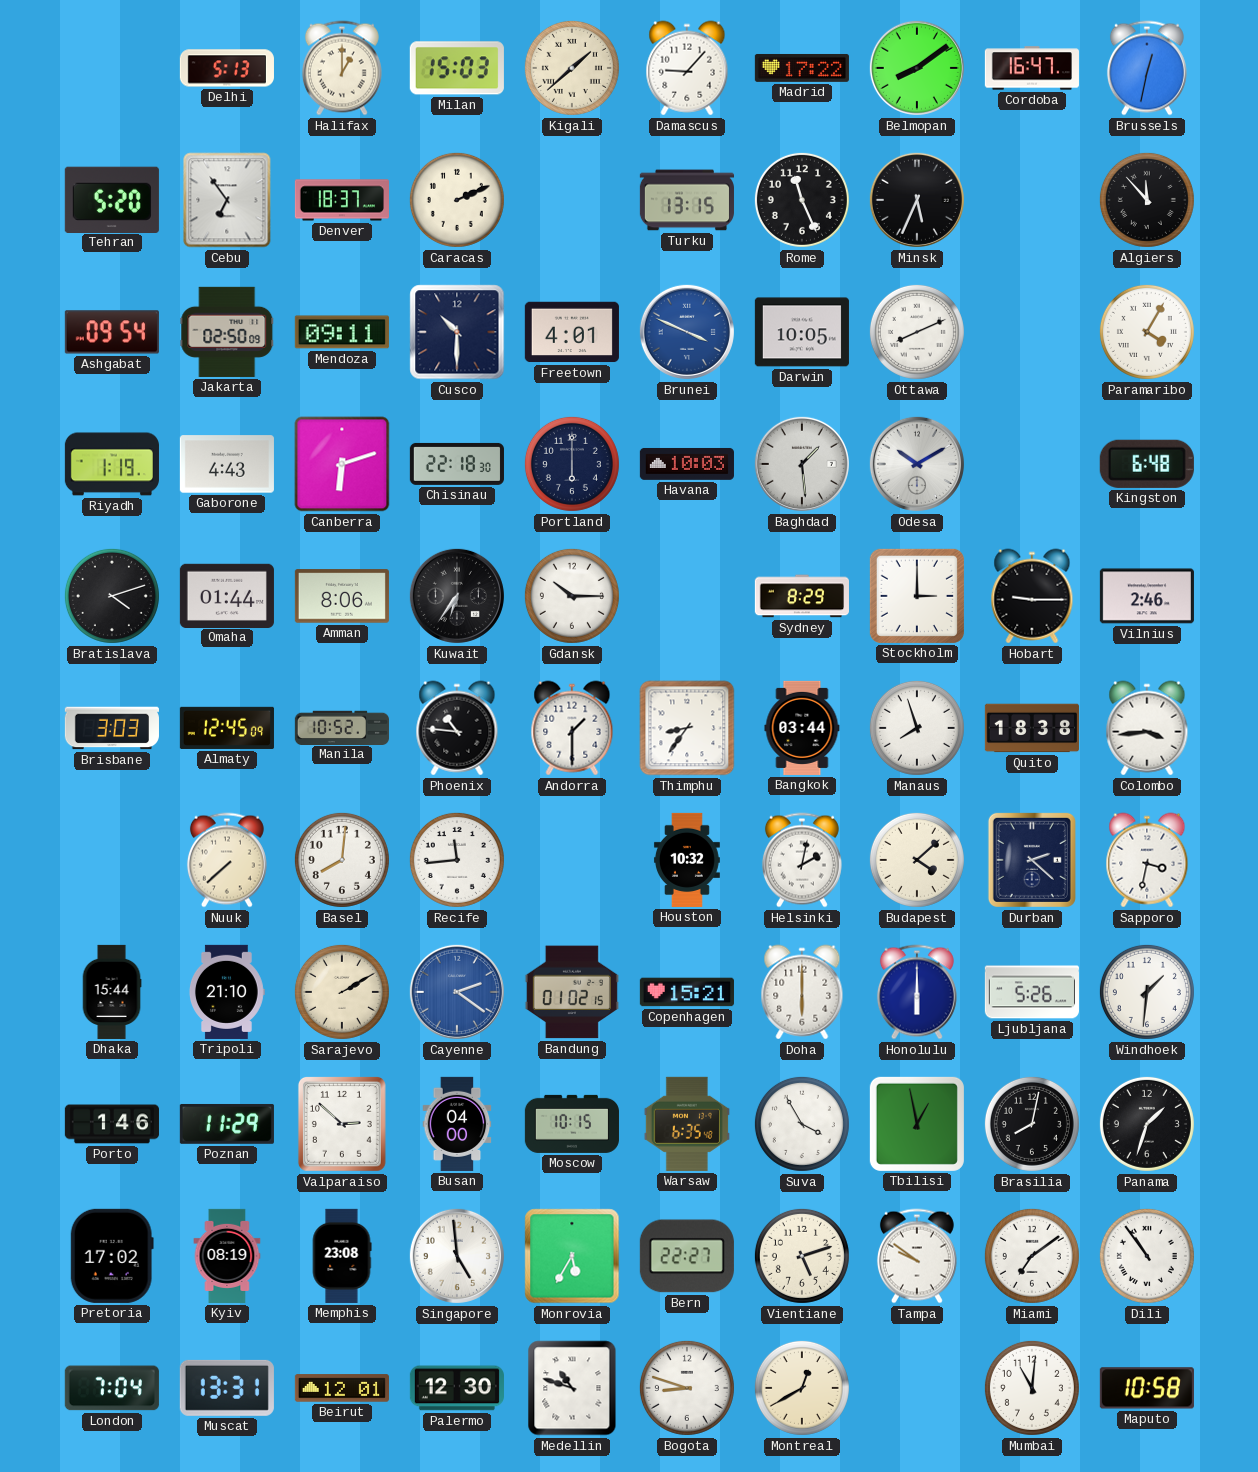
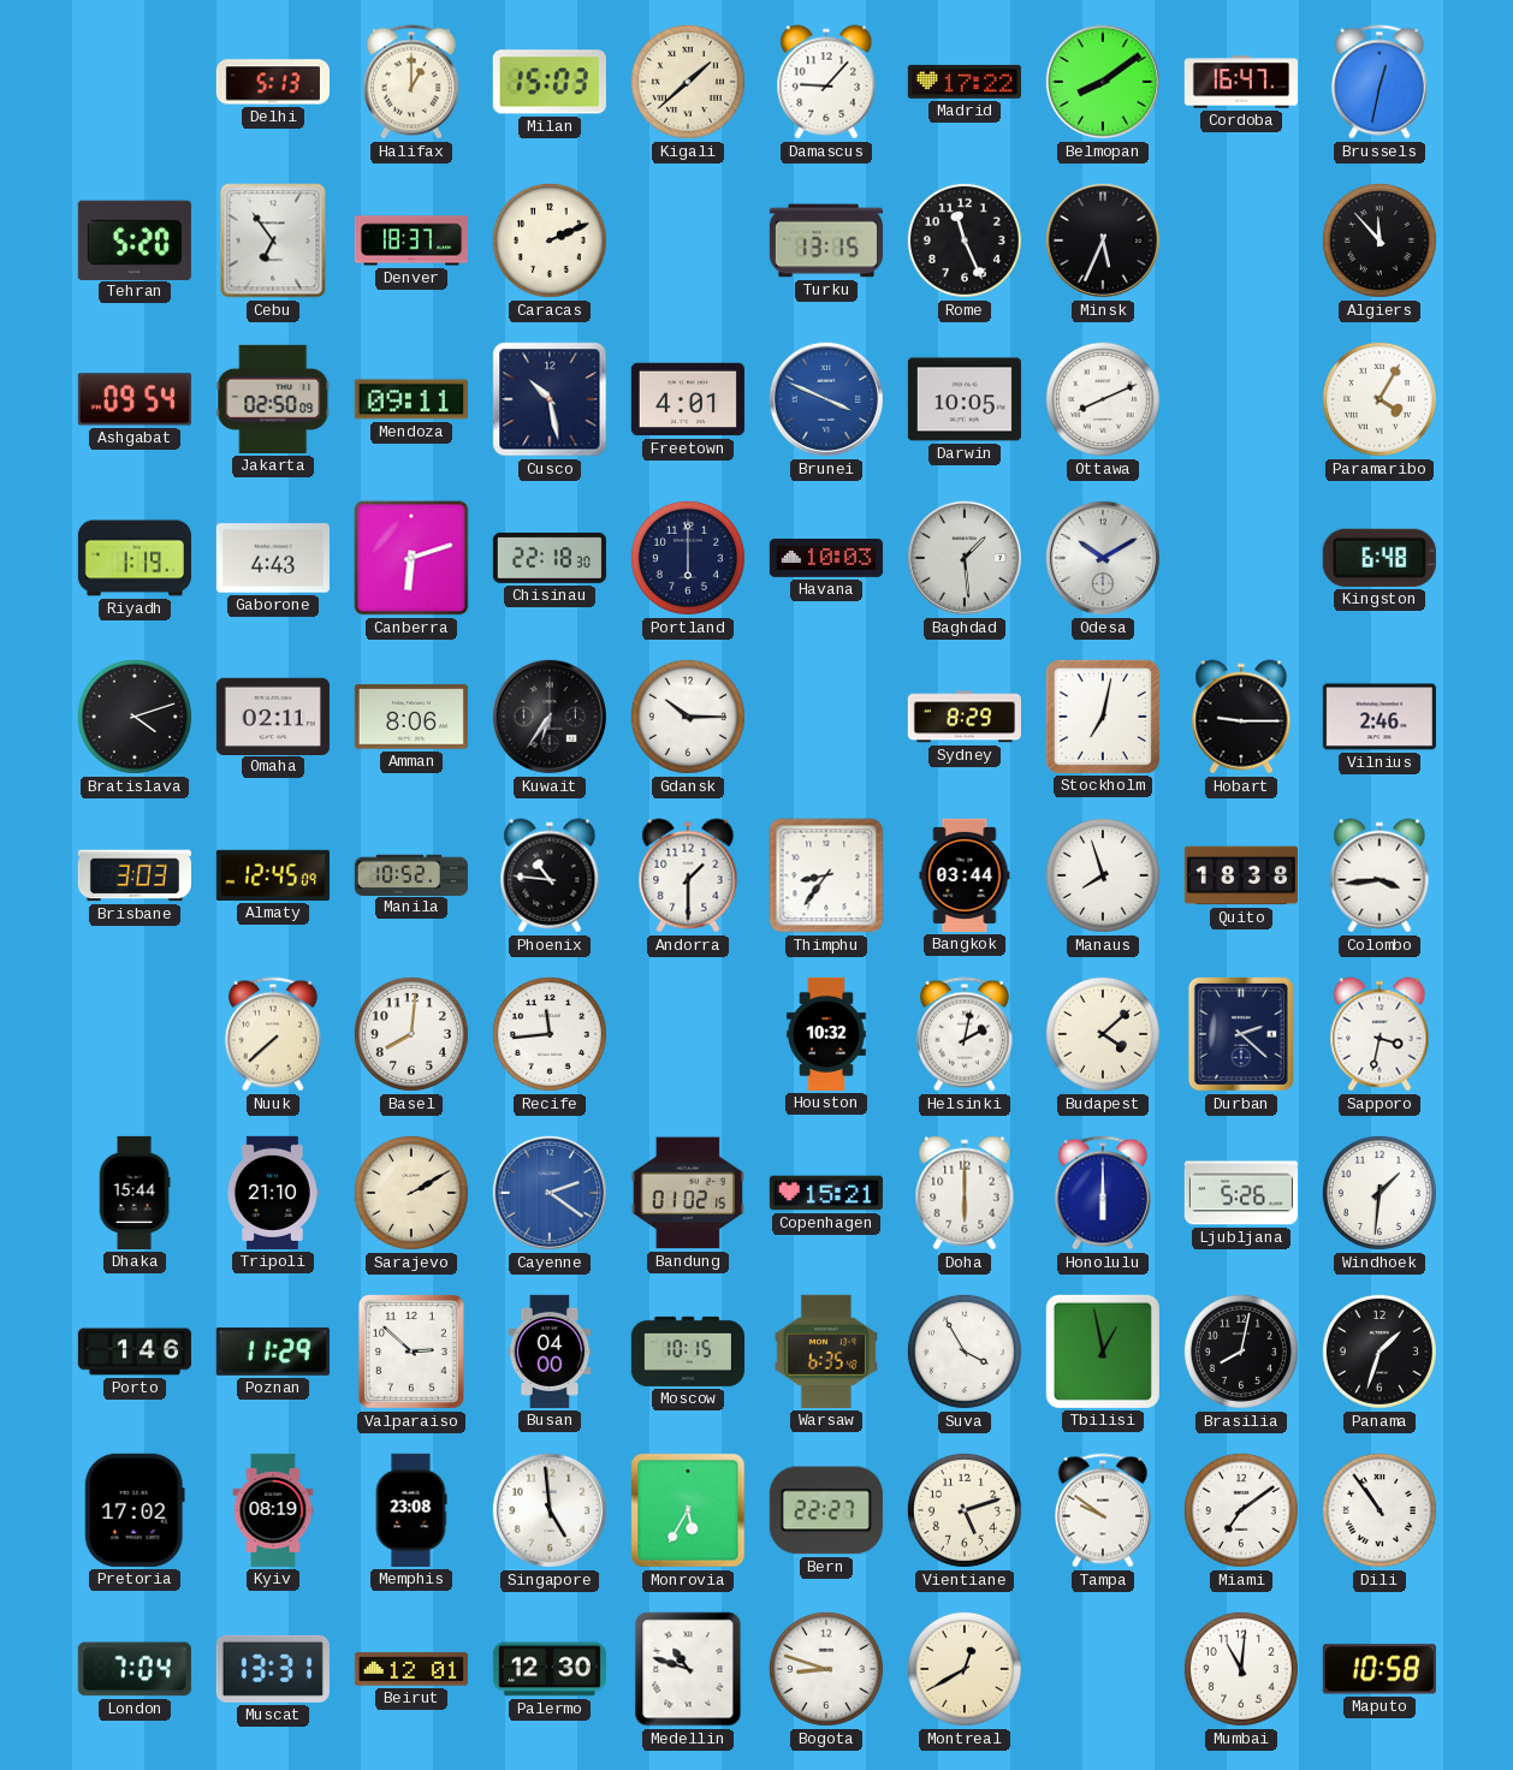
Cusco: 10:30 -> 10:28
Omaha: 01:44 -> 02:11
Stockholm: 3:00 -> 7:02
